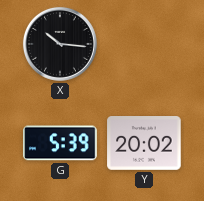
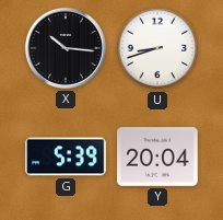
U: none -> 8:42
Y: 20:02 -> 20:04
